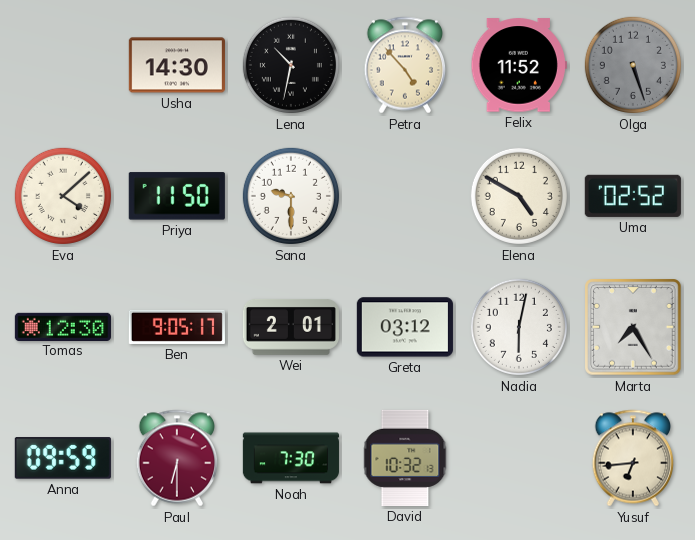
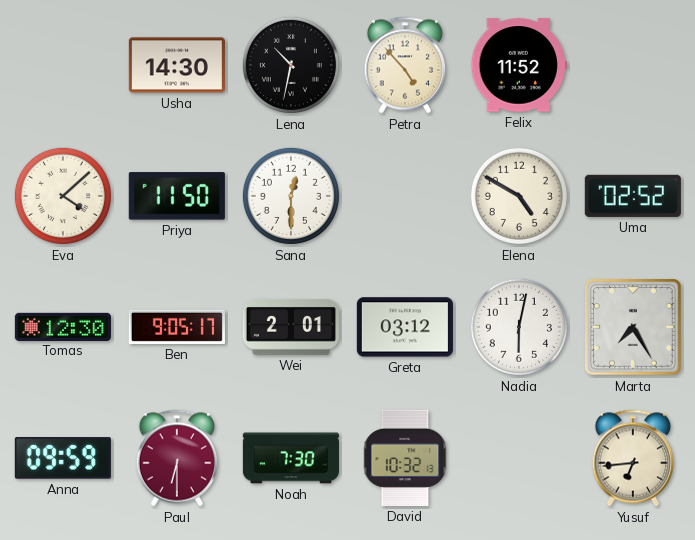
Olga: 5:27 -> none
Sana: 9:30 -> 12:30
